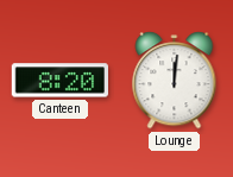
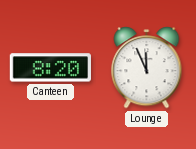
Lounge: 12:01 -> 11:56
